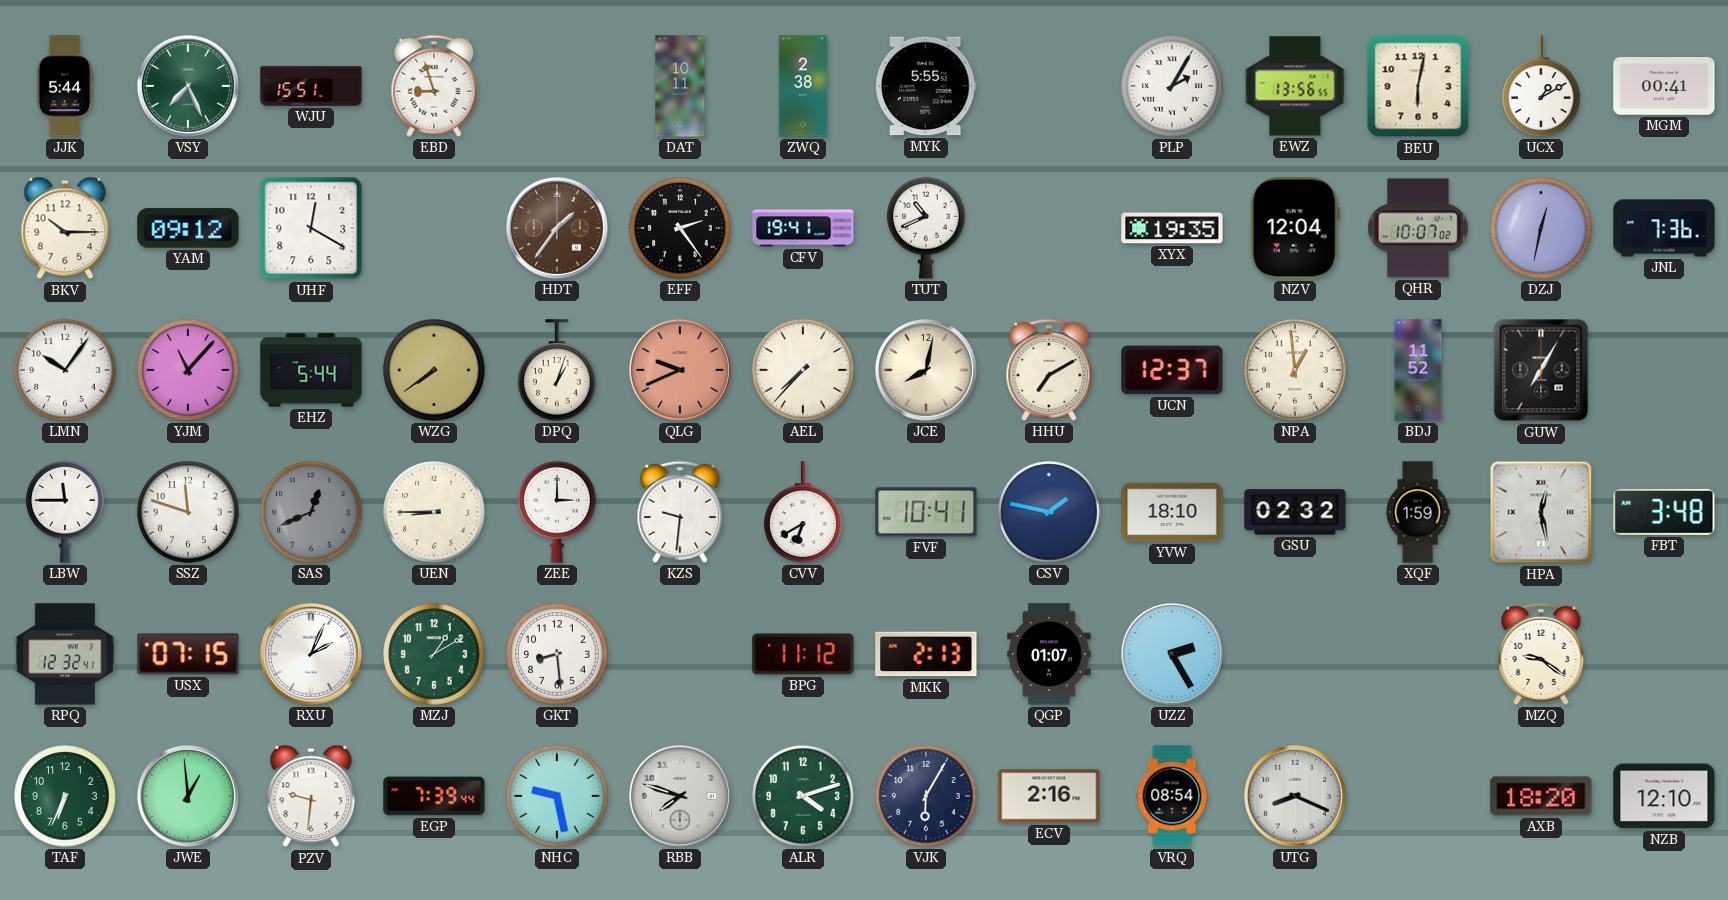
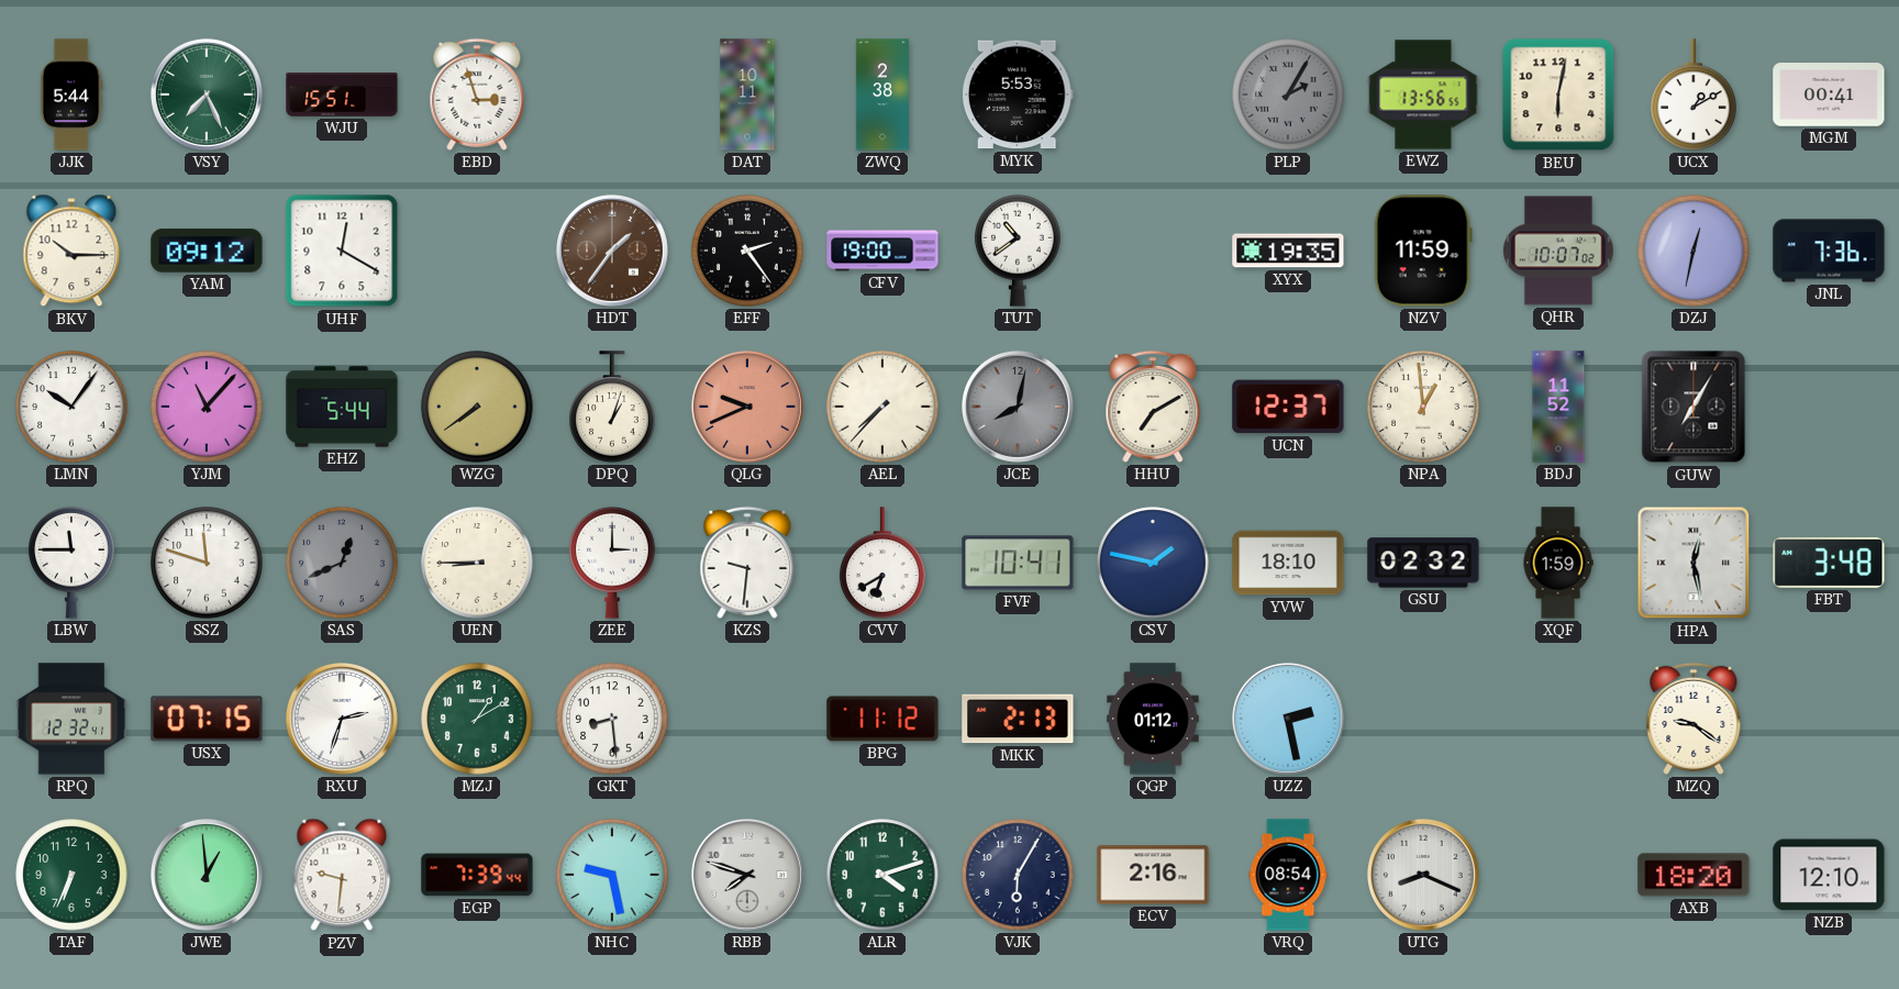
EBD: 8:57 -> 2:57
MYK: 5:55 -> 5:53
PLP dial: white -> grey
CFV: 19:41 -> 19:00
TUT: 10:41 -> 10:39
NZV: 12:04 -> 11:59
JCE dial: cream -> grey
RXU: 2:04 -> 2:33
QGP: 01:07 -> 01:12
UZZ: 2:25 -> 2:28
